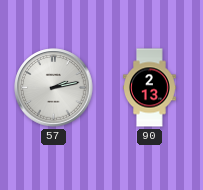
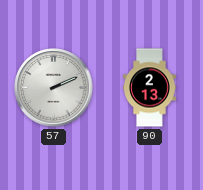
57: 2:13 -> 2:11
